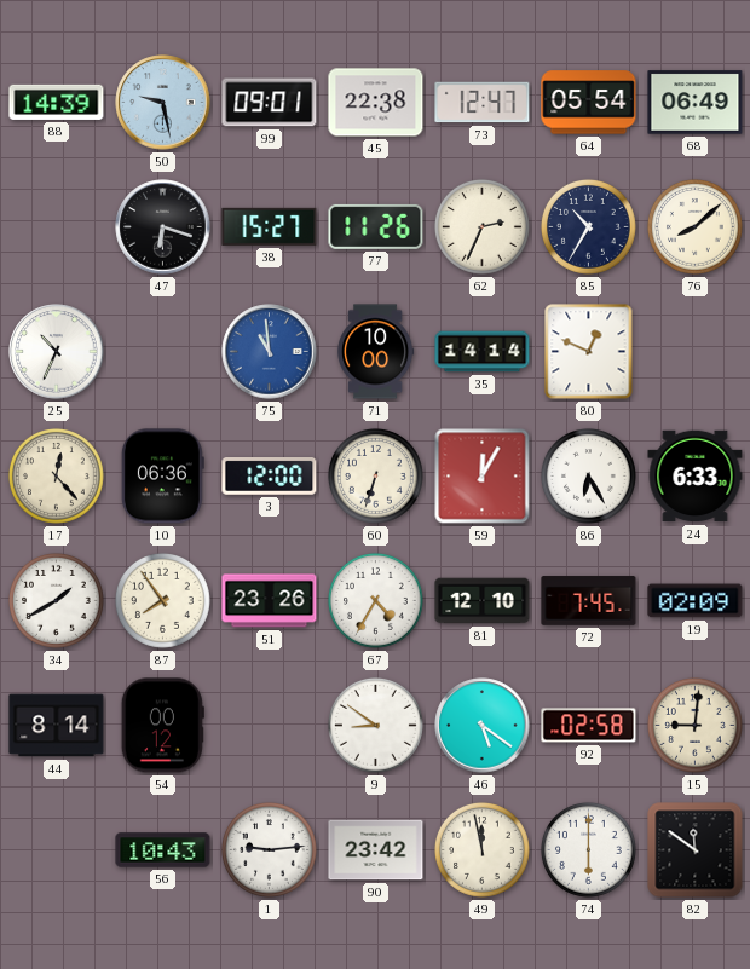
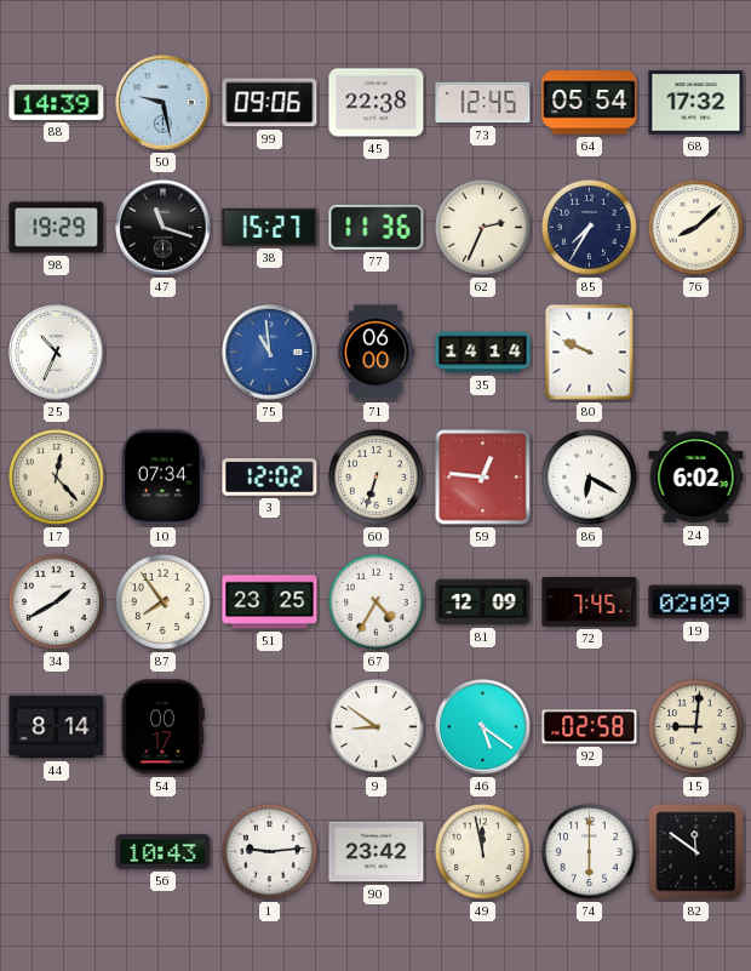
99: 09:01 -> 09:06
73: 12:47 -> 12:45
68: 06:49 -> 17:32
98: none -> 19:29
47: 6:18 -> 11:18
77: 11:26 -> 11:36
85: 10:35 -> 7:35
71: 10:00 -> 06:00
80: 12:49 -> 9:49
10: 06:36 -> 07:34
3: 12:00 -> 12:02
59: 12:05 -> 12:46
86: 6:25 -> 6:20
24: 6:33 -> 6:02
51: 23:26 -> 23:25
81: 12:10 -> 12:09
54: 00:12 -> 00:17
